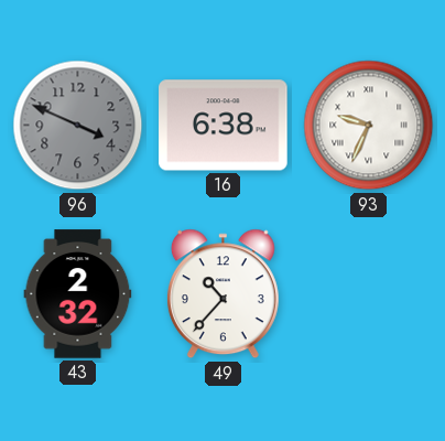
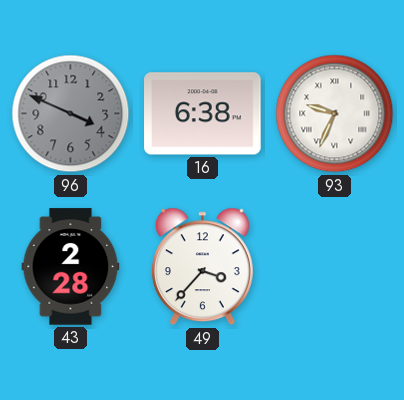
43: 2:32 -> 2:28
49: 10:37 -> 3:37
